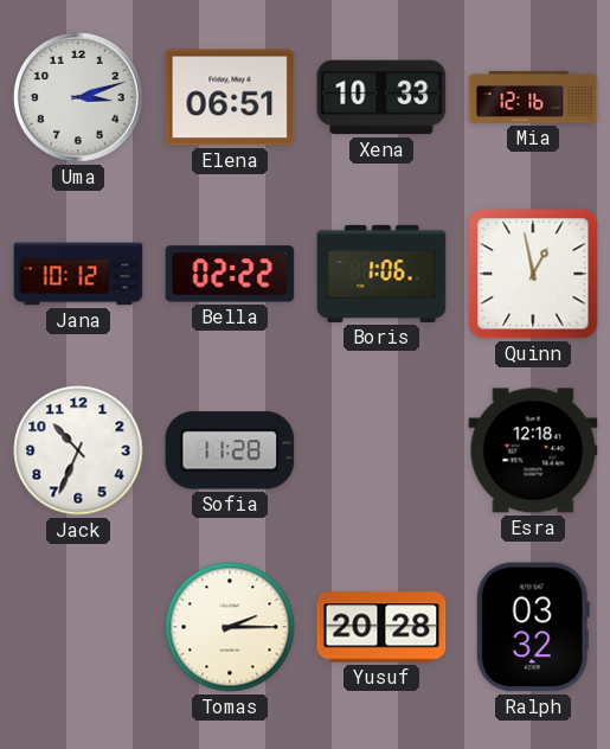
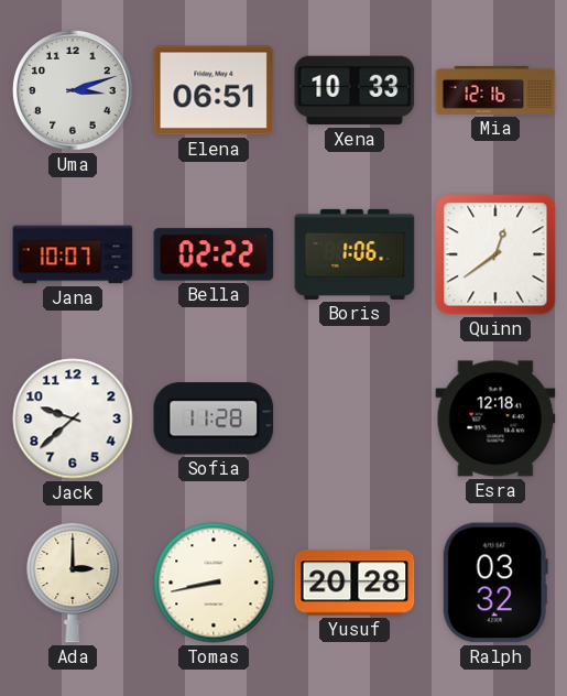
Jana: 10:12 -> 10:07
Quinn: 12:58 -> 12:39
Jack: 10:34 -> 9:38
Ada: none -> 3:00
Tomas: 2:15 -> 8:43
